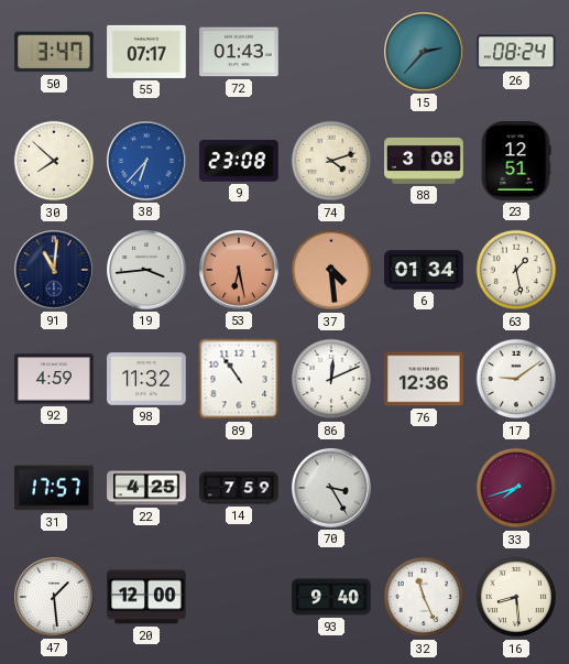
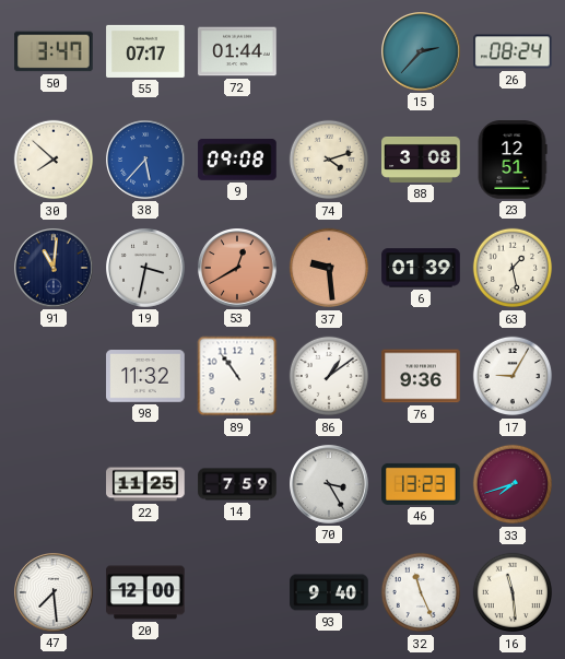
72: 01:43 -> 01:44
38: 6:37 -> 5:37
9: 23:08 -> 09:08
19: 3:44 -> 3:32
53: 6:28 -> 12:40
37: 4:29 -> 9:29
6: 01:34 -> 01:39
92: 4:59 -> none
86: 12:11 -> 1:09
76: 12:36 -> 9:36
17: 9:09 -> 9:05
31: 17:57 -> none
22: 4:25 -> 11:25
46: none -> 13:23
47: 1:29 -> 7:29
16: 8:29 -> 11:29
